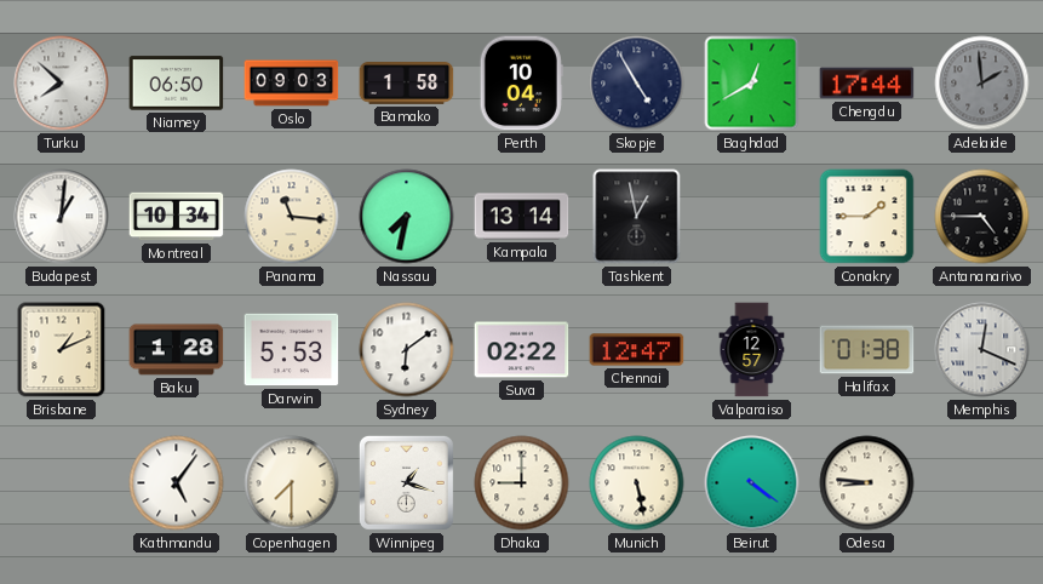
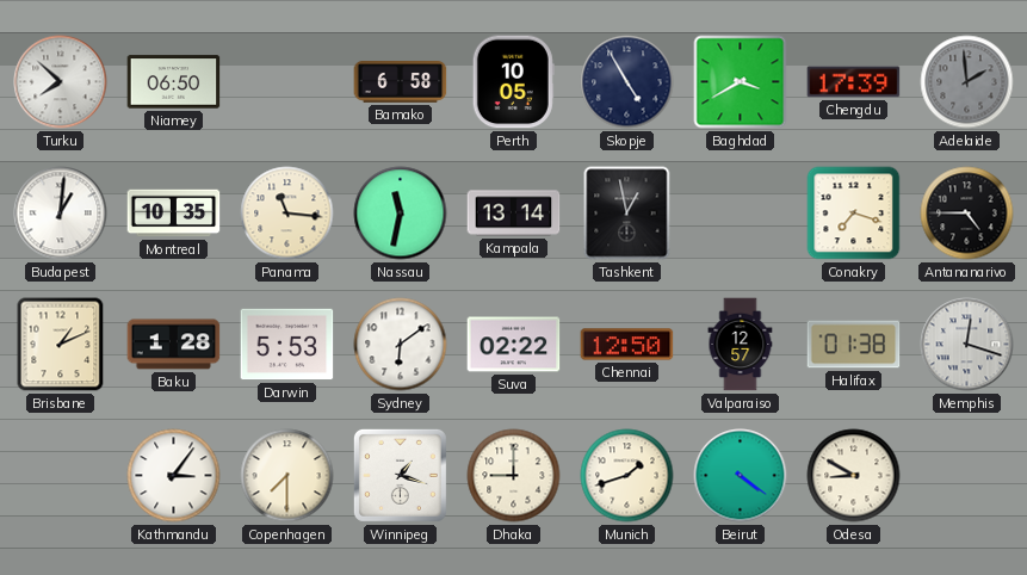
Oslo: 09:03 -> none
Bamako: 1:58 -> 6:58
Perth: 10:04 -> 10:05
Baghdad: 12:40 -> 3:40
Chengdu: 17:44 -> 17:39
Montreal: 10:34 -> 10:35
Nassau: 7:32 -> 11:32
Conakry: 1:45 -> 7:18
Chennai: 12:47 -> 12:50
Memphis: 12:19 -> 12:18
Kathmandu: 5:06 -> 3:06
Munich: 5:28 -> 1:42
Odesa: 8:46 -> 8:50
